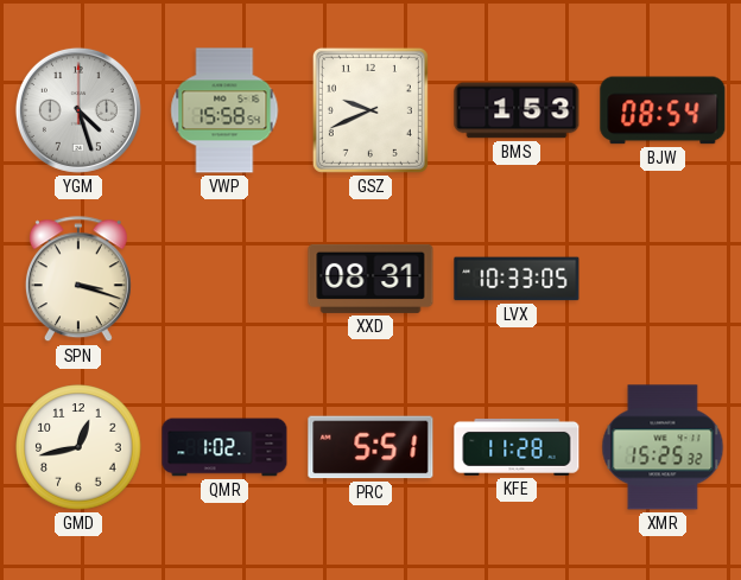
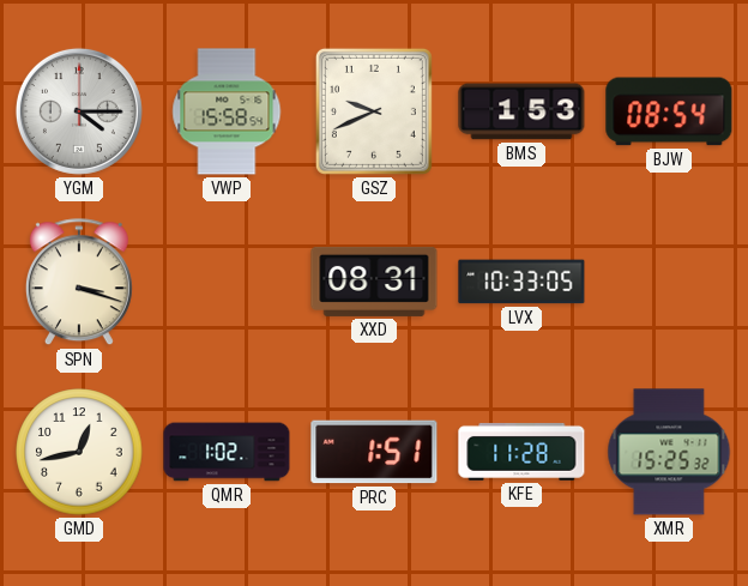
YGM: 4:27 -> 4:15
PRC: 5:51 -> 1:51
